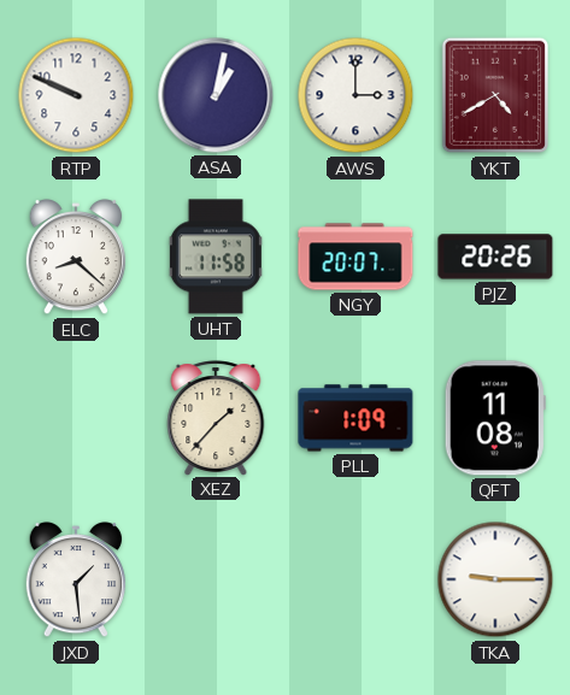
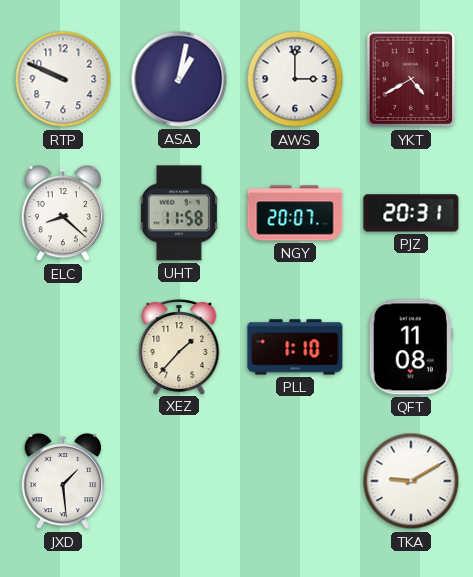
PJZ: 20:26 -> 20:31
PLL: 1:09 -> 1:10
TKA: 9:15 -> 9:10
